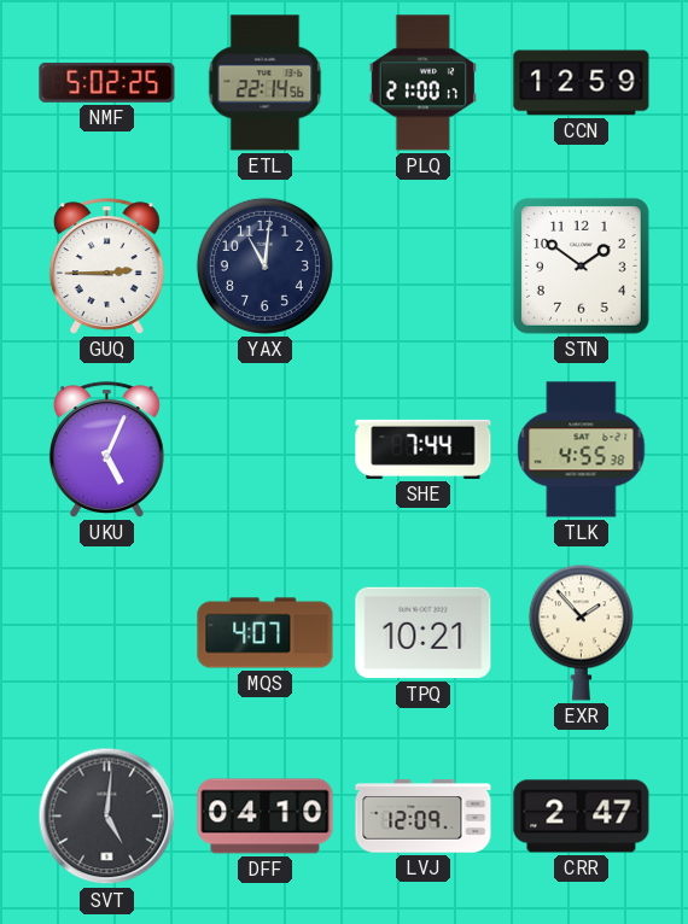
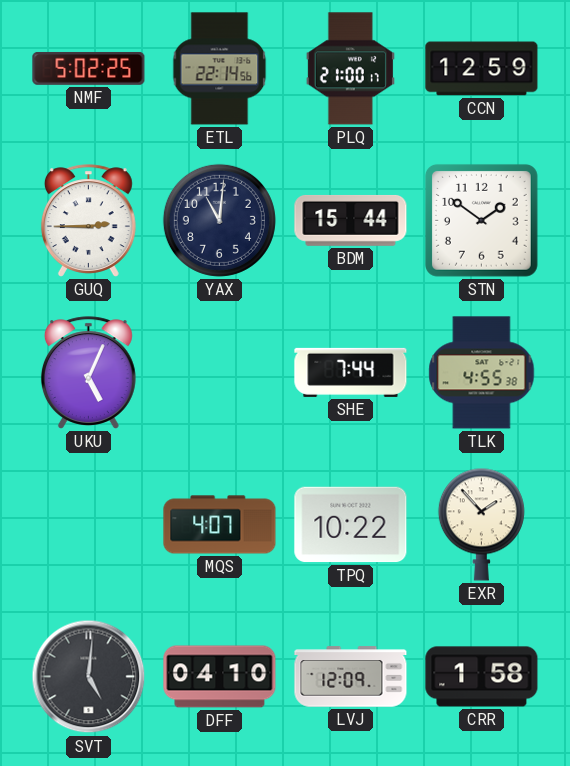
BDM: none -> 15:44
TPQ: 10:21 -> 10:22
CRR: 2:47 -> 1:58
